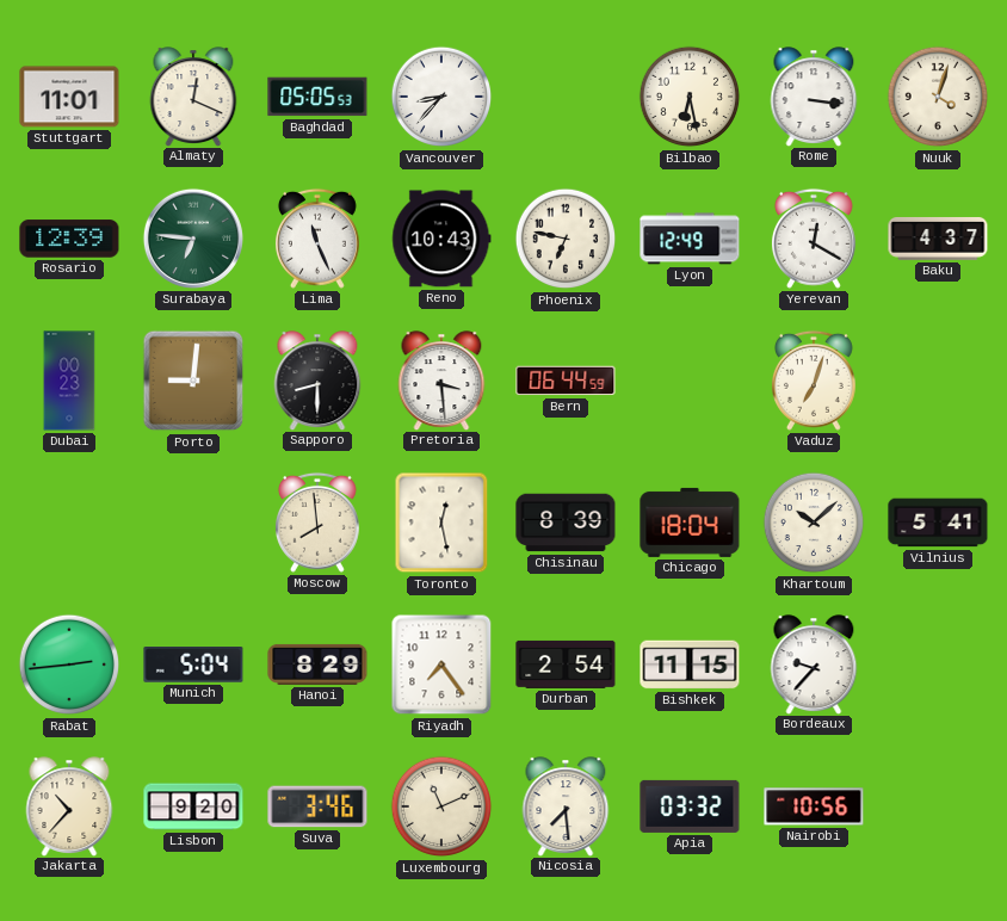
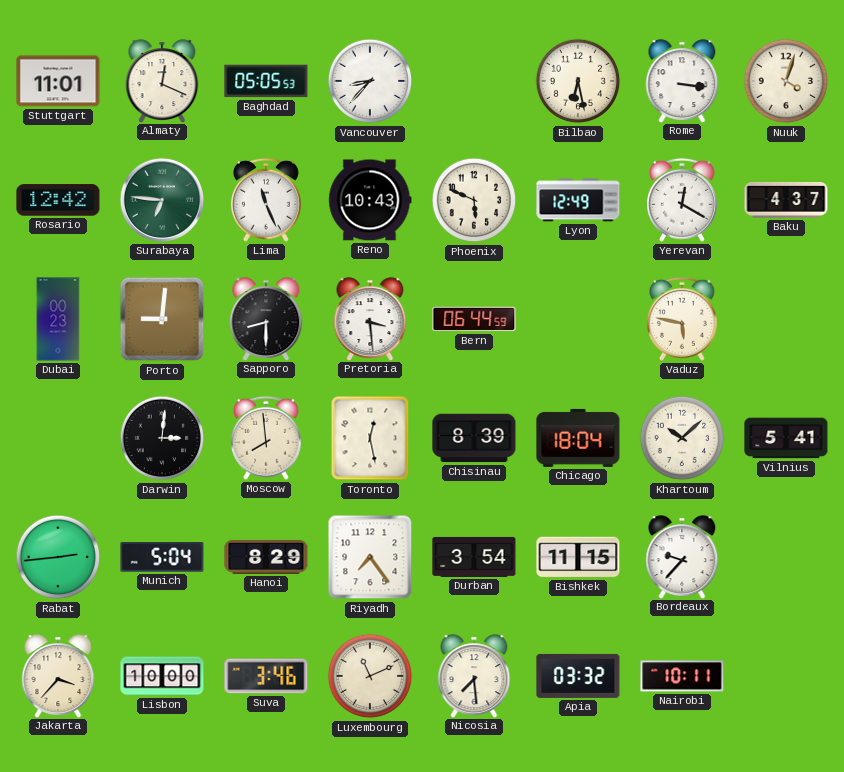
Rosario: 12:39 -> 12:42
Phoenix: 6:47 -> 5:49
Vaduz: 7:03 -> 5:47
Darwin: none -> 3:01
Durban: 2:54 -> 3:54
Jakarta: 10:37 -> 3:37
Lisbon: 9:20 -> 10:00
Nairobi: 10:56 -> 10:11
